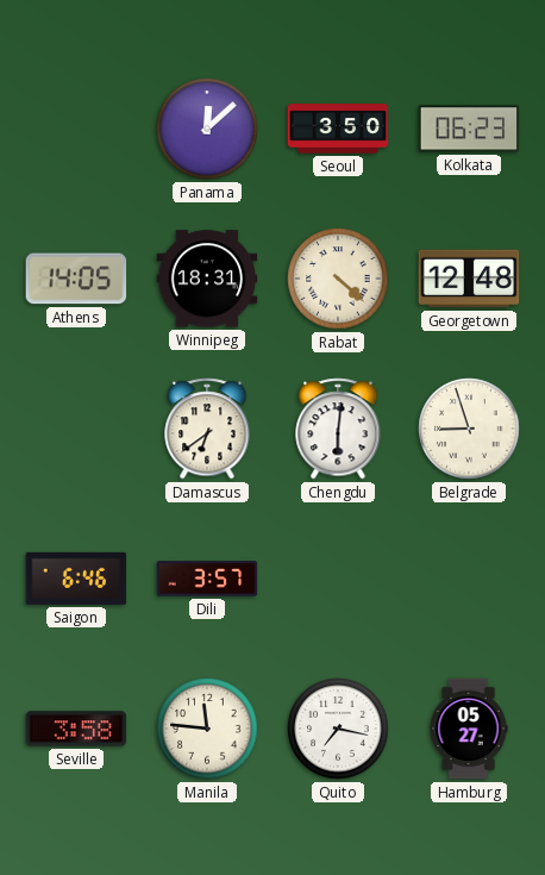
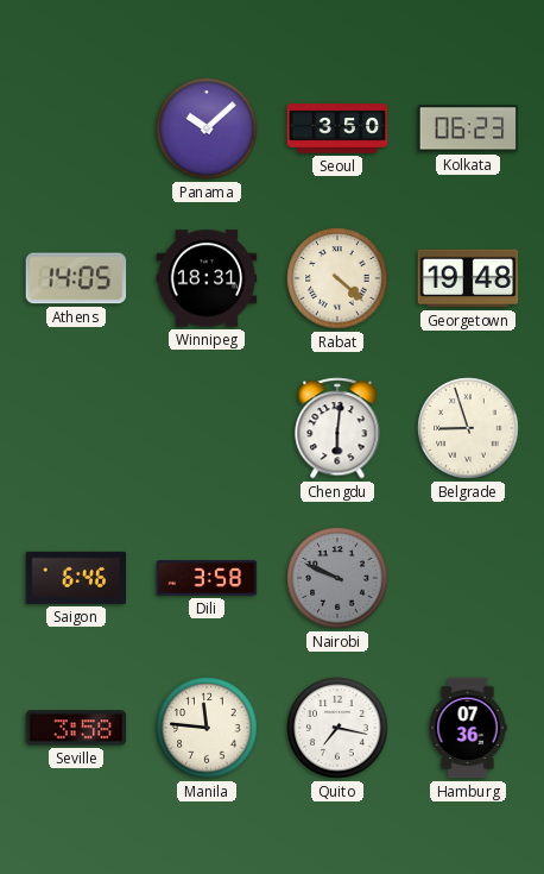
Panama: 12:08 -> 10:08
Georgetown: 12:48 -> 19:48
Damascus: 6:39 -> none
Dili: 3:57 -> 3:58
Nairobi: none -> 9:49
Hamburg: 05:27 -> 07:36
